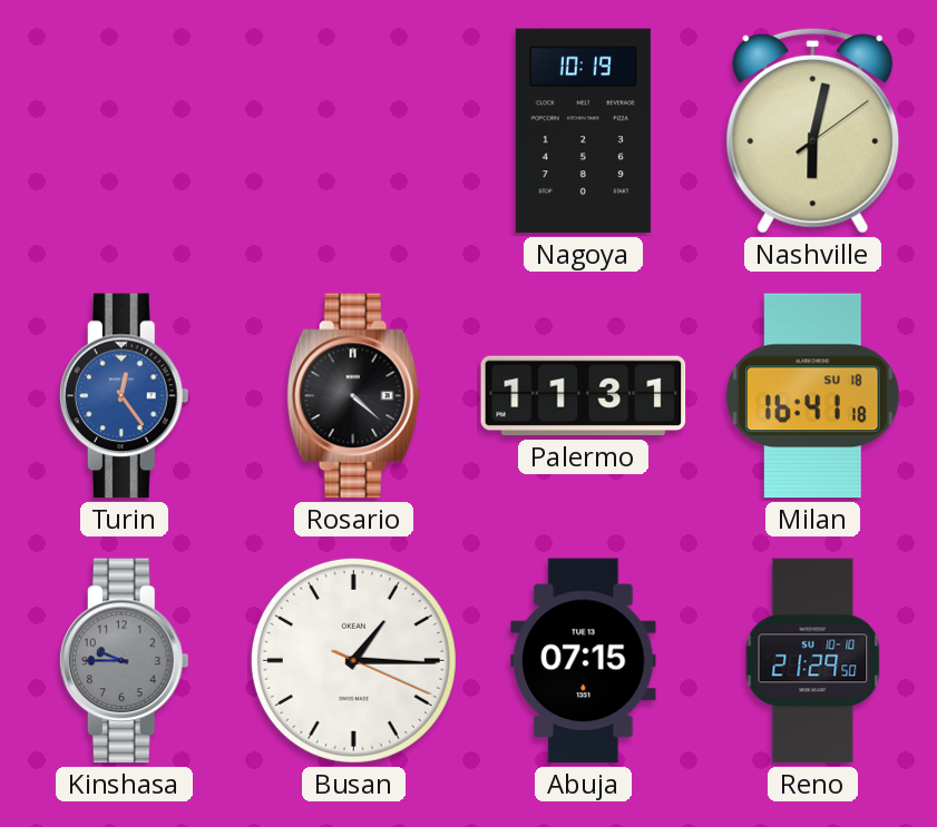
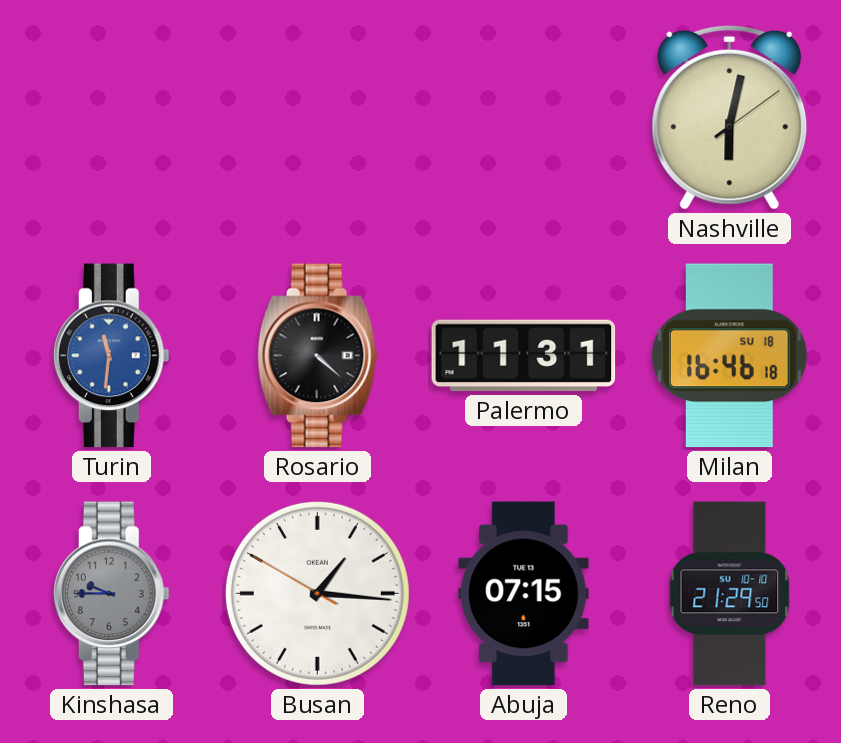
Nagoya: 10:19 -> none
Turin: 12:24 -> 11:31
Milan: 16:41 -> 16:46
Busan: 1:15:19 -> 1:15:50
